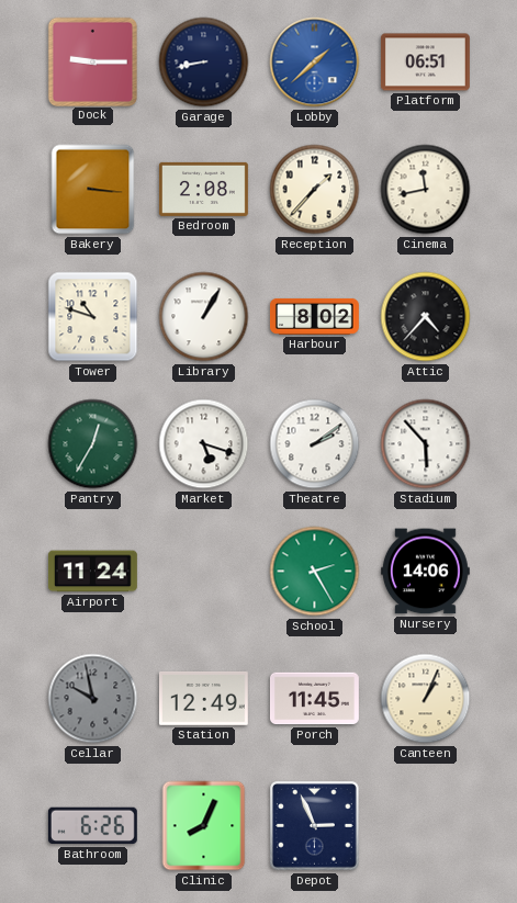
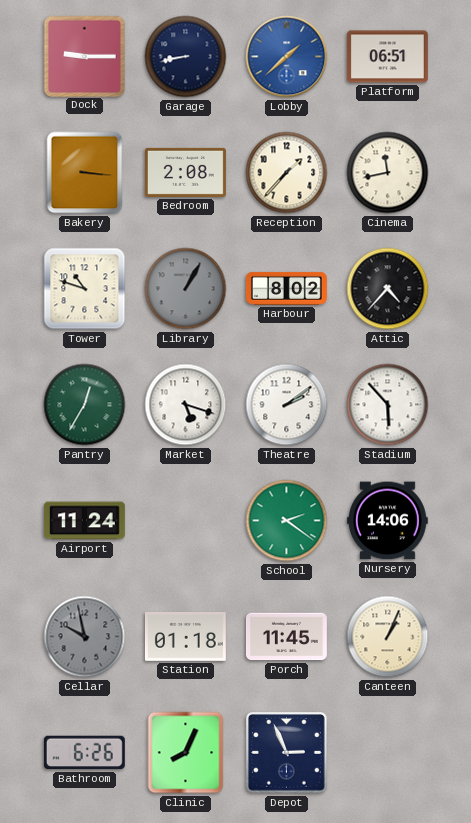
Library dial: white -> grey
School: 2:25 -> 2:21
Station: 12:49 -> 01:18
